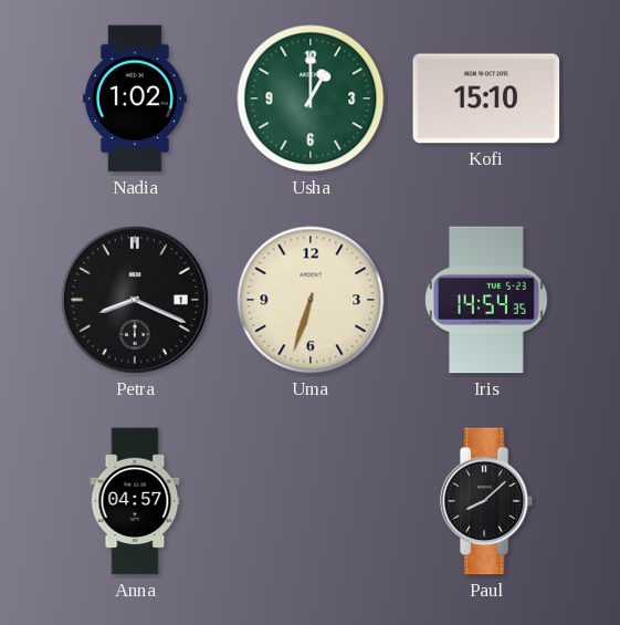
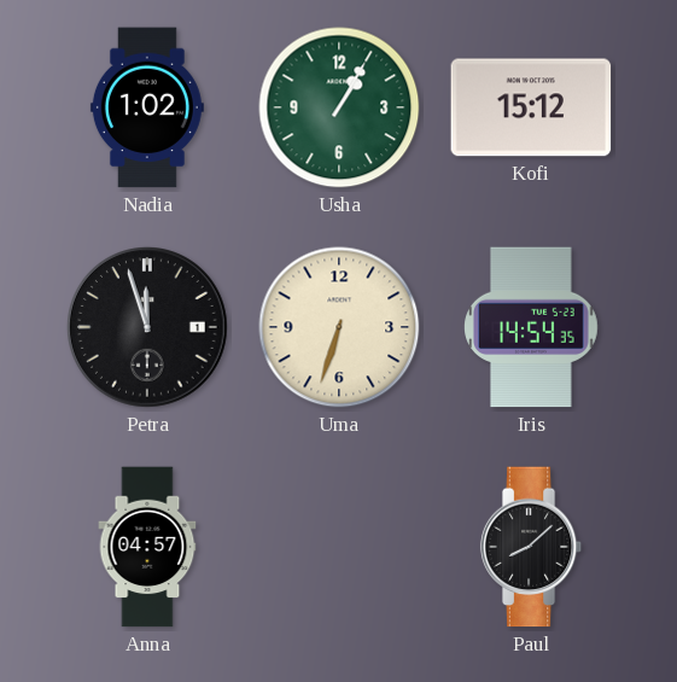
Usha: 1:00 -> 1:05
Kofi: 15:10 -> 15:12
Petra: 8:19 -> 11:57
